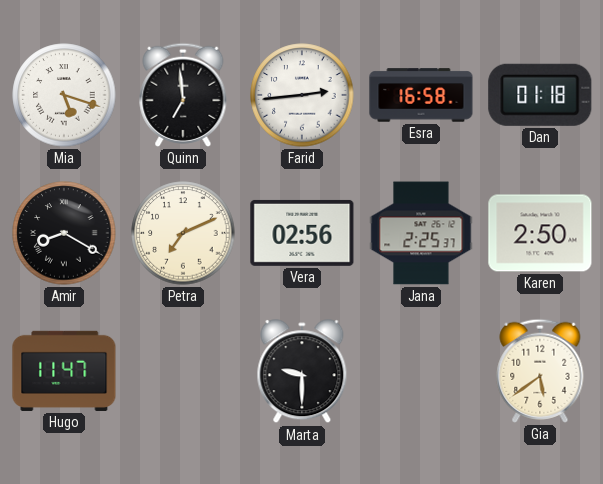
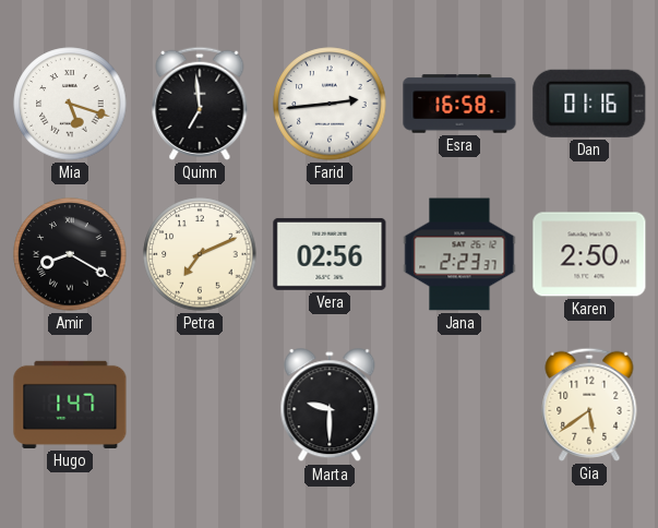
Dan: 01:18 -> 01:16
Jana: 2:25 -> 2:23
Hugo: 11:47 -> 1:47
